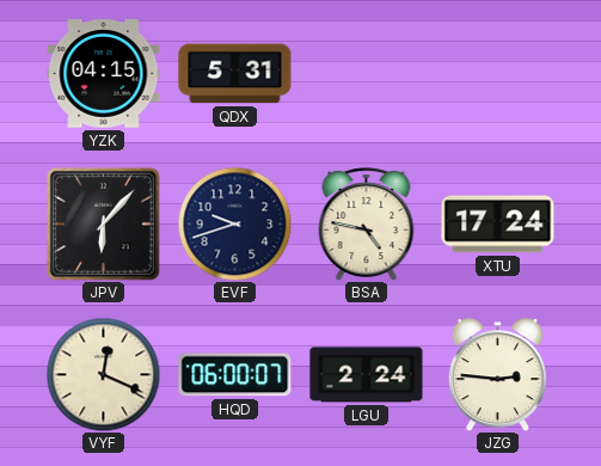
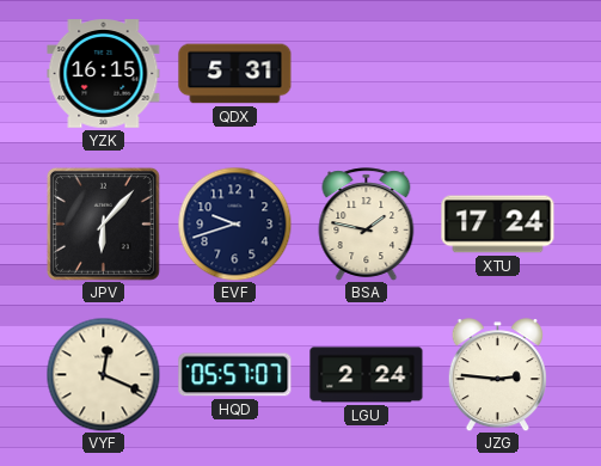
YZK: 04:15 -> 16:15
BSA: 4:47 -> 1:47
HQD: 06:00 -> 05:57
